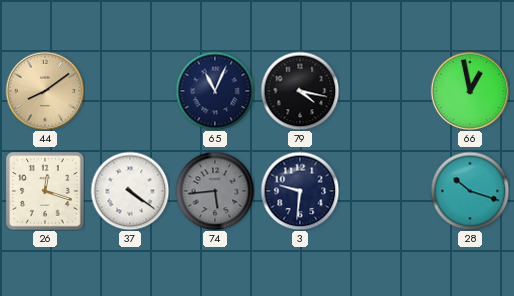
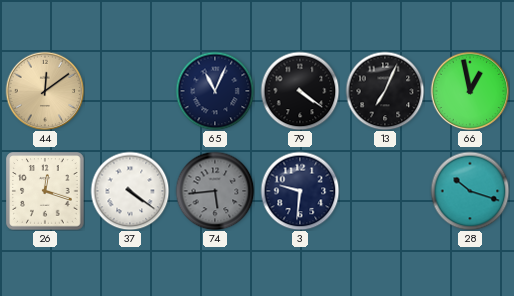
44: 8:09 -> 12:09
79: 4:17 -> 4:21
13: none -> 7:04
